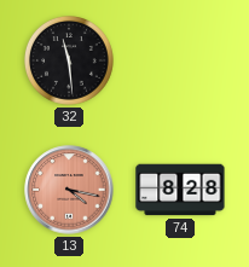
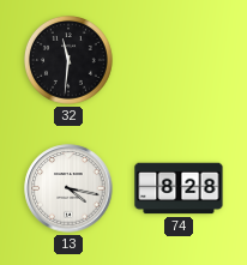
32: 11:29 -> 11:31
13 dial: salmon -> white
